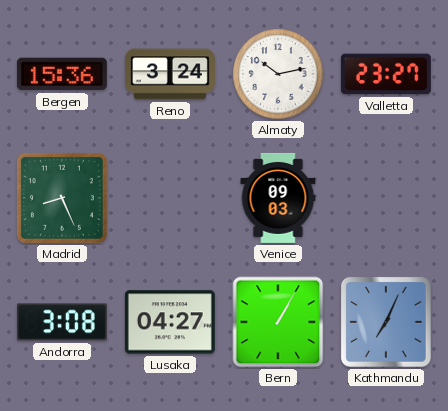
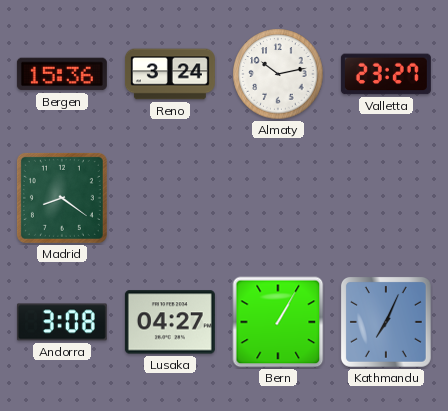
Madrid: 8:26 -> 8:21
Venice: 09:03 -> none
